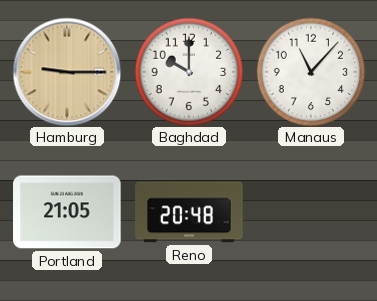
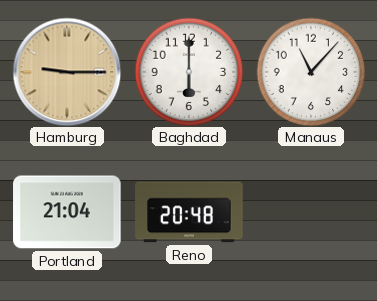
Baghdad: 10:00 -> 6:00
Portland: 21:05 -> 21:04
